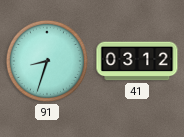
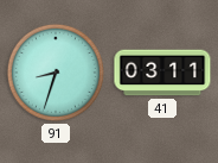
41: 03:12 -> 03:11
